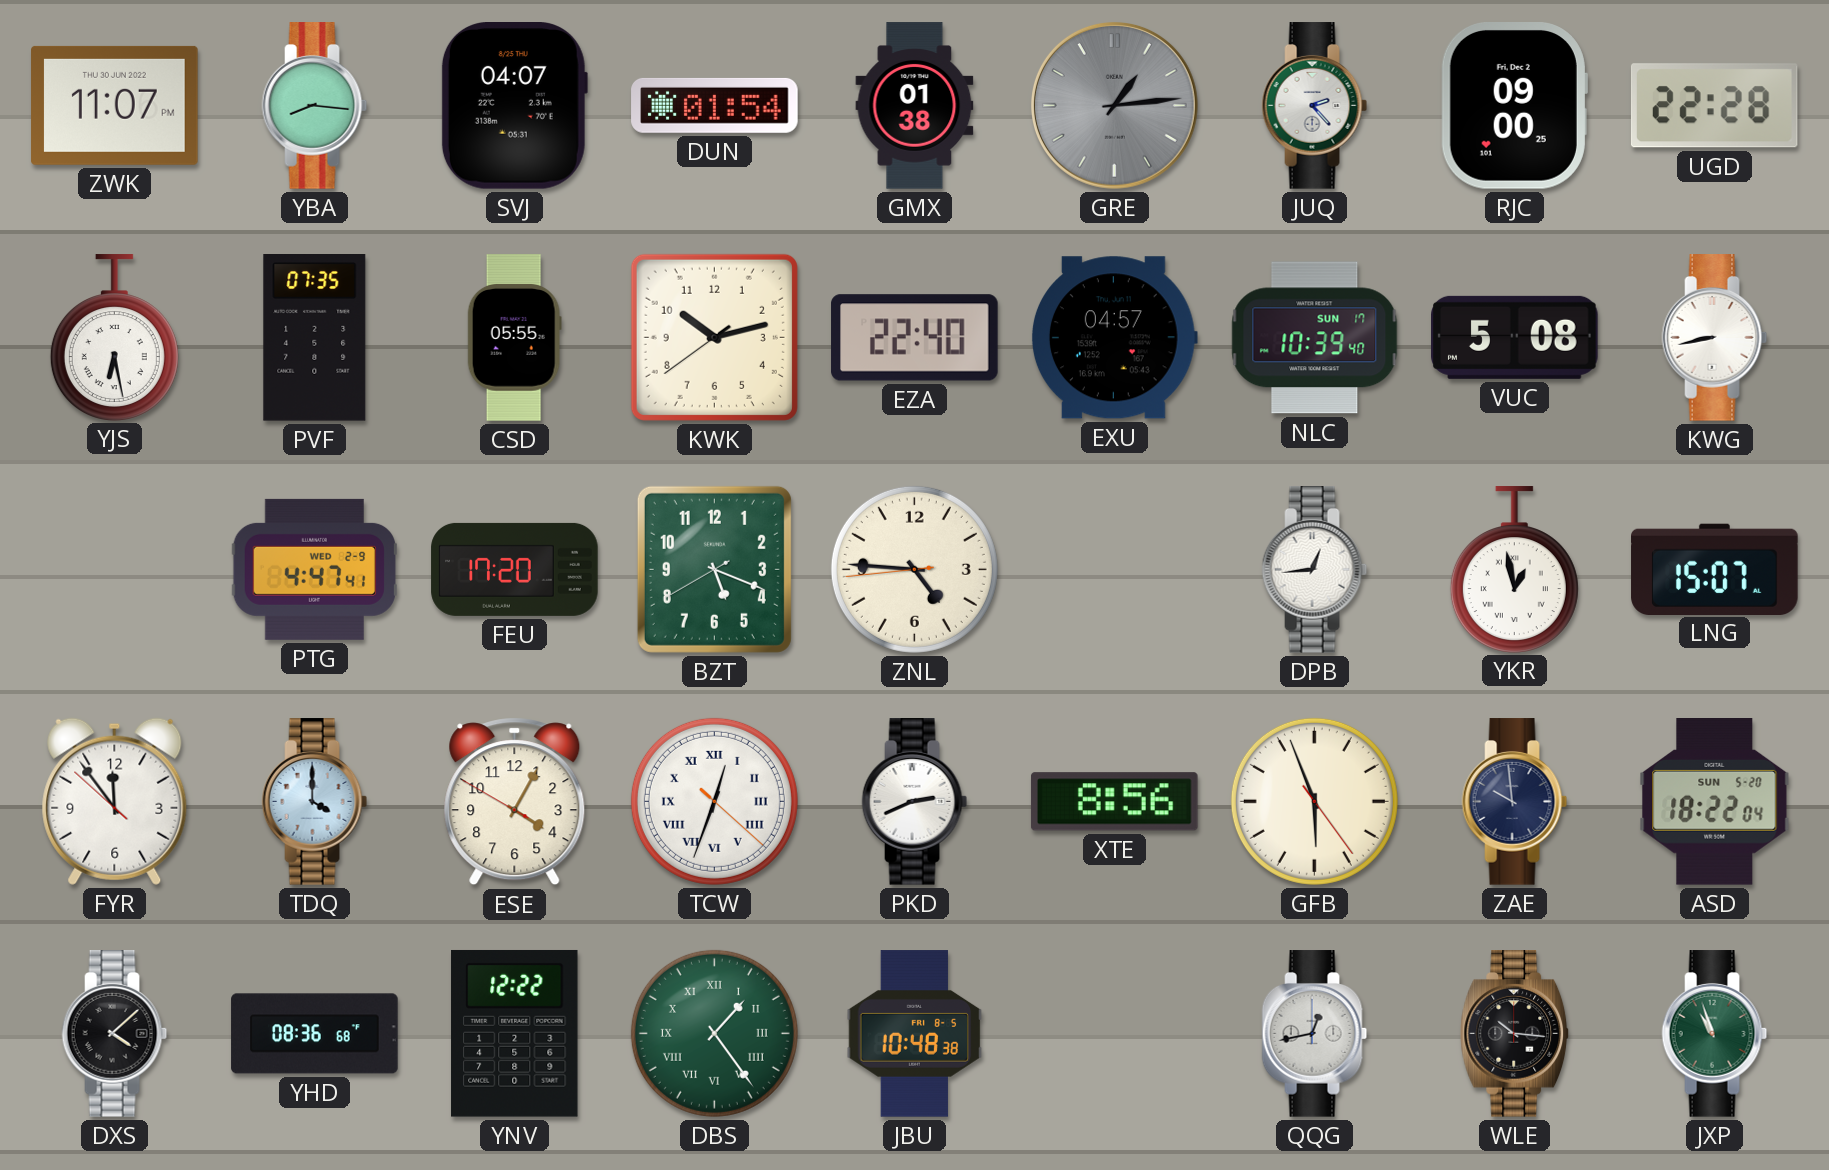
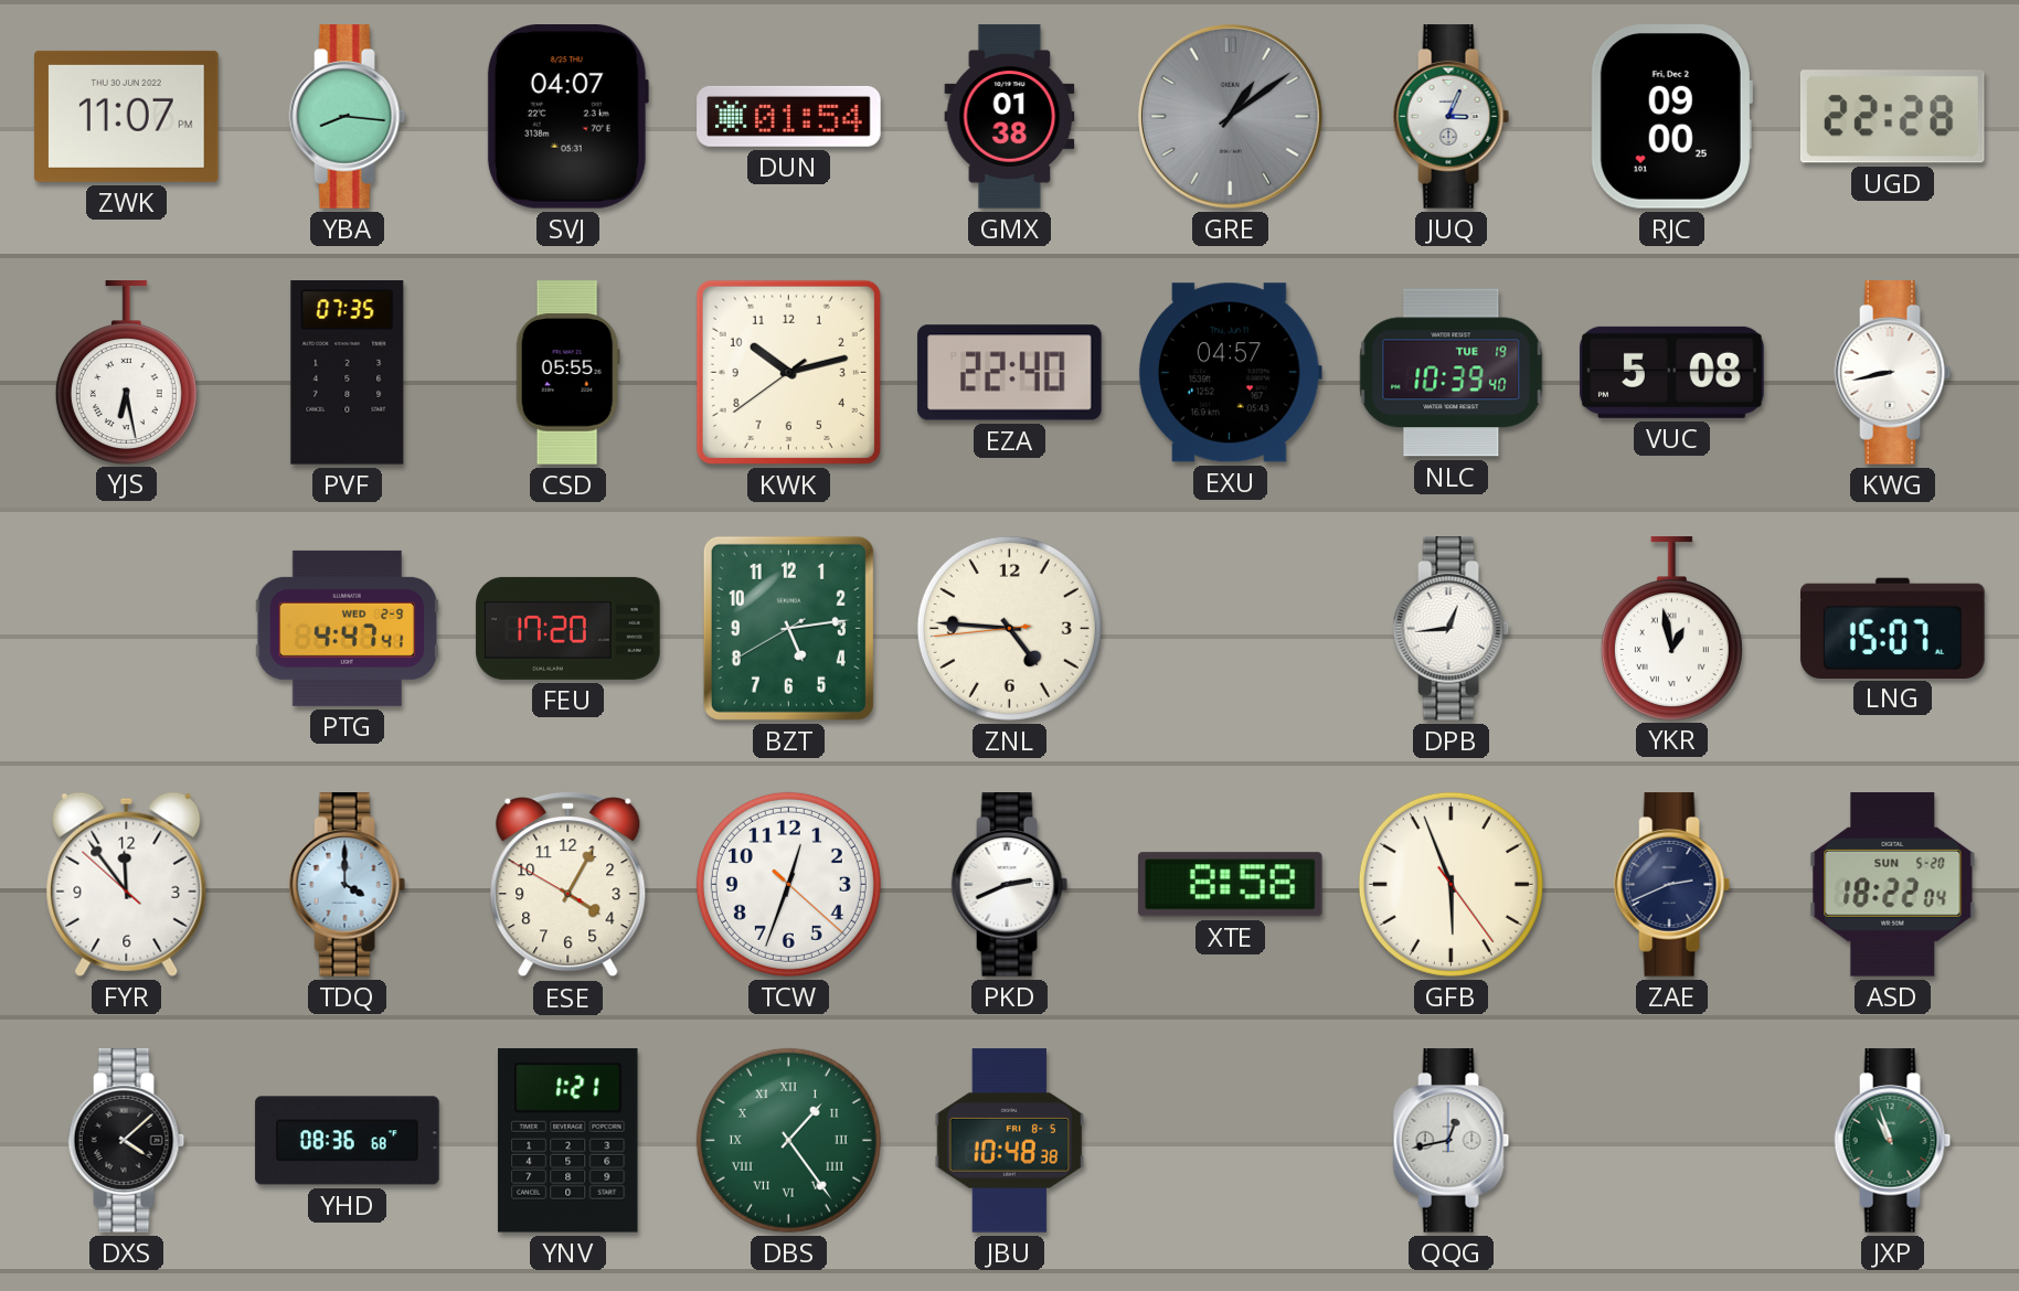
GRE: 1:14 -> 1:09
JUQ: 2:23 -> 3:04
NLC date: SUN 17 -> TUE 19
BZT: 5:18 -> 5:13
TCW numerals: Roman -> Arabic
XTE: 8:56 -> 8:58
ZAE: 9:59 -> 2:41
YNV: 12:22 -> 1:21
WLE: 10:16 -> none
